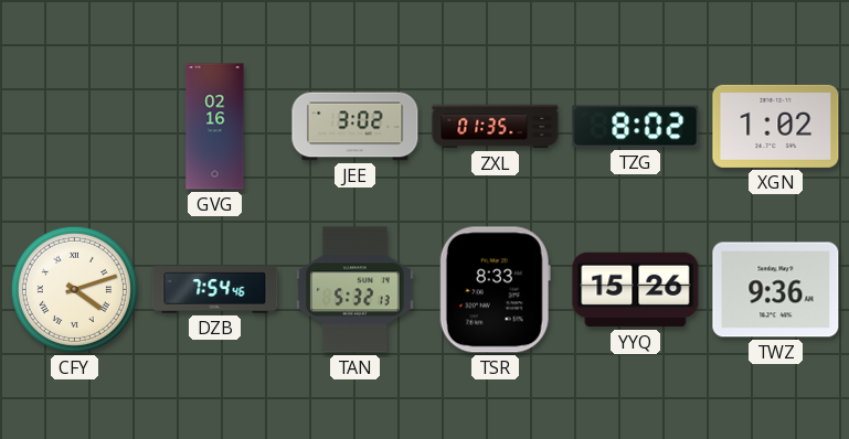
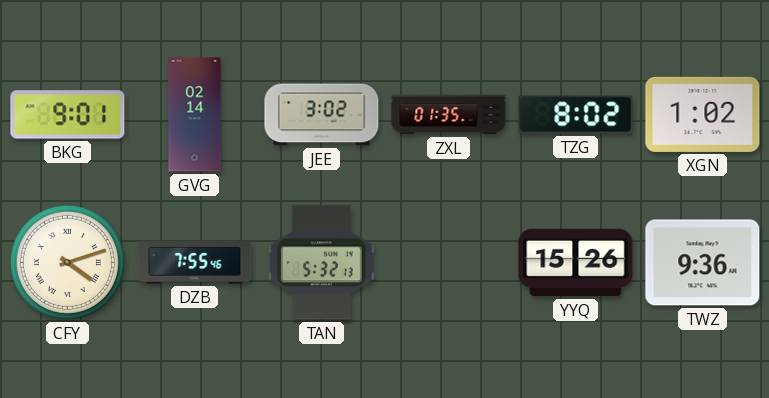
BKG: none -> 9:01
GVG: 02:16 -> 02:14
DZB: 7:54 -> 7:55
TSR: 8:33 -> none
